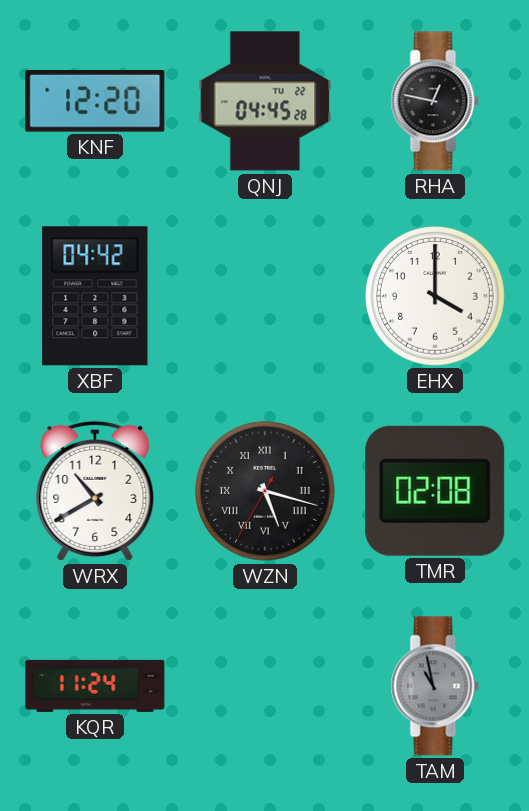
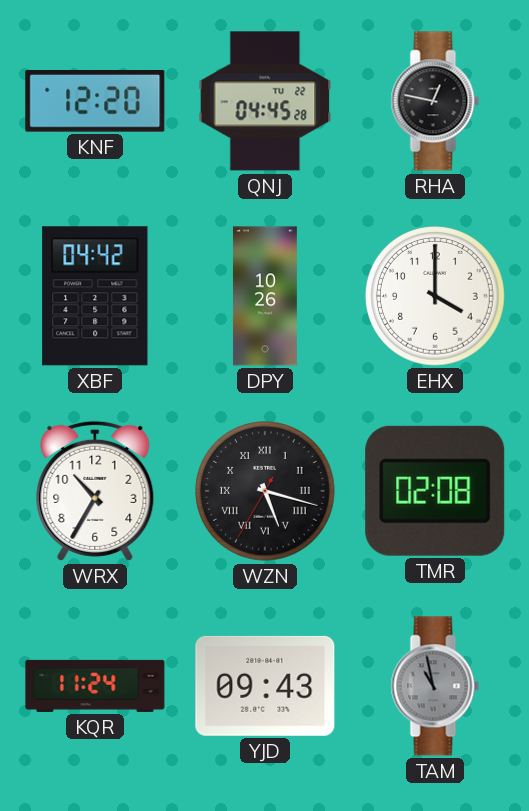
DPY: none -> 10:26
WRX: 10:40 -> 10:35
YJD: none -> 09:43
